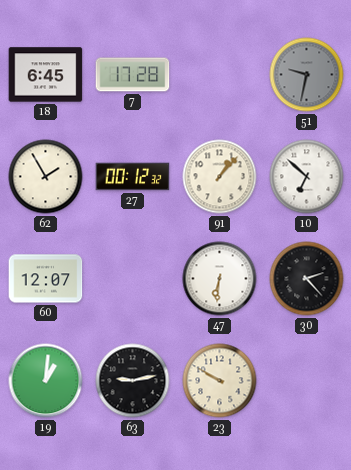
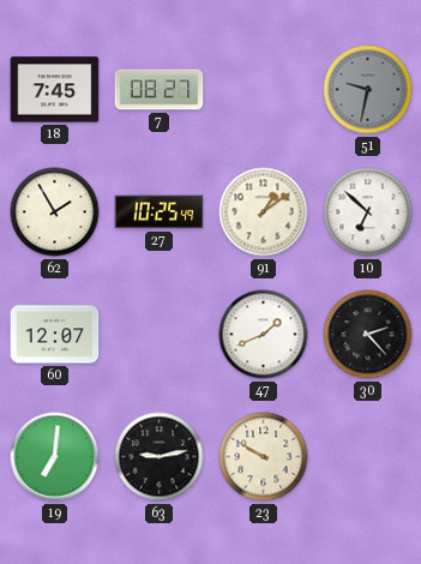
18: 6:45 -> 7:45
7: 17:28 -> 08:27
27: 00:12 -> 10:25
91: 1:07 -> 1:09
47: 6:31 -> 1:41
19: 1:01 -> 7:01
